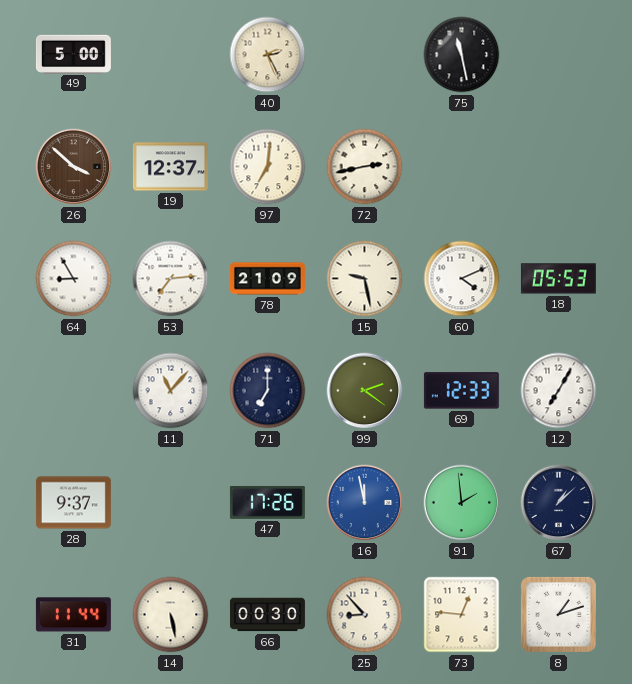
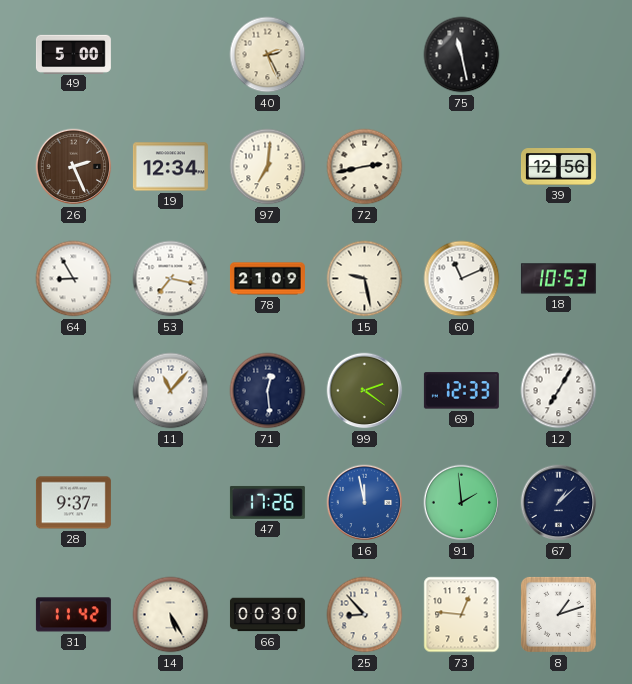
26: 3:52 -> 2:26
19: 12:37 -> 12:34
39: none -> 12:56
53: 7:14 -> 7:17
60: 4:11 -> 11:11
18: 05:53 -> 10:53
71: 7:00 -> 12:29
31: 11:44 -> 11:42
14: 5:28 -> 5:25
